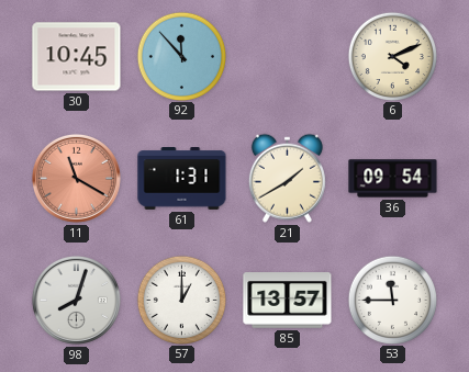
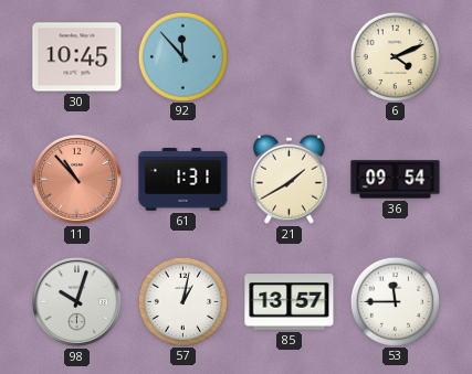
11: 11:20 -> 10:53
98: 8:03 -> 10:03
57: 1:00 -> 1:02
